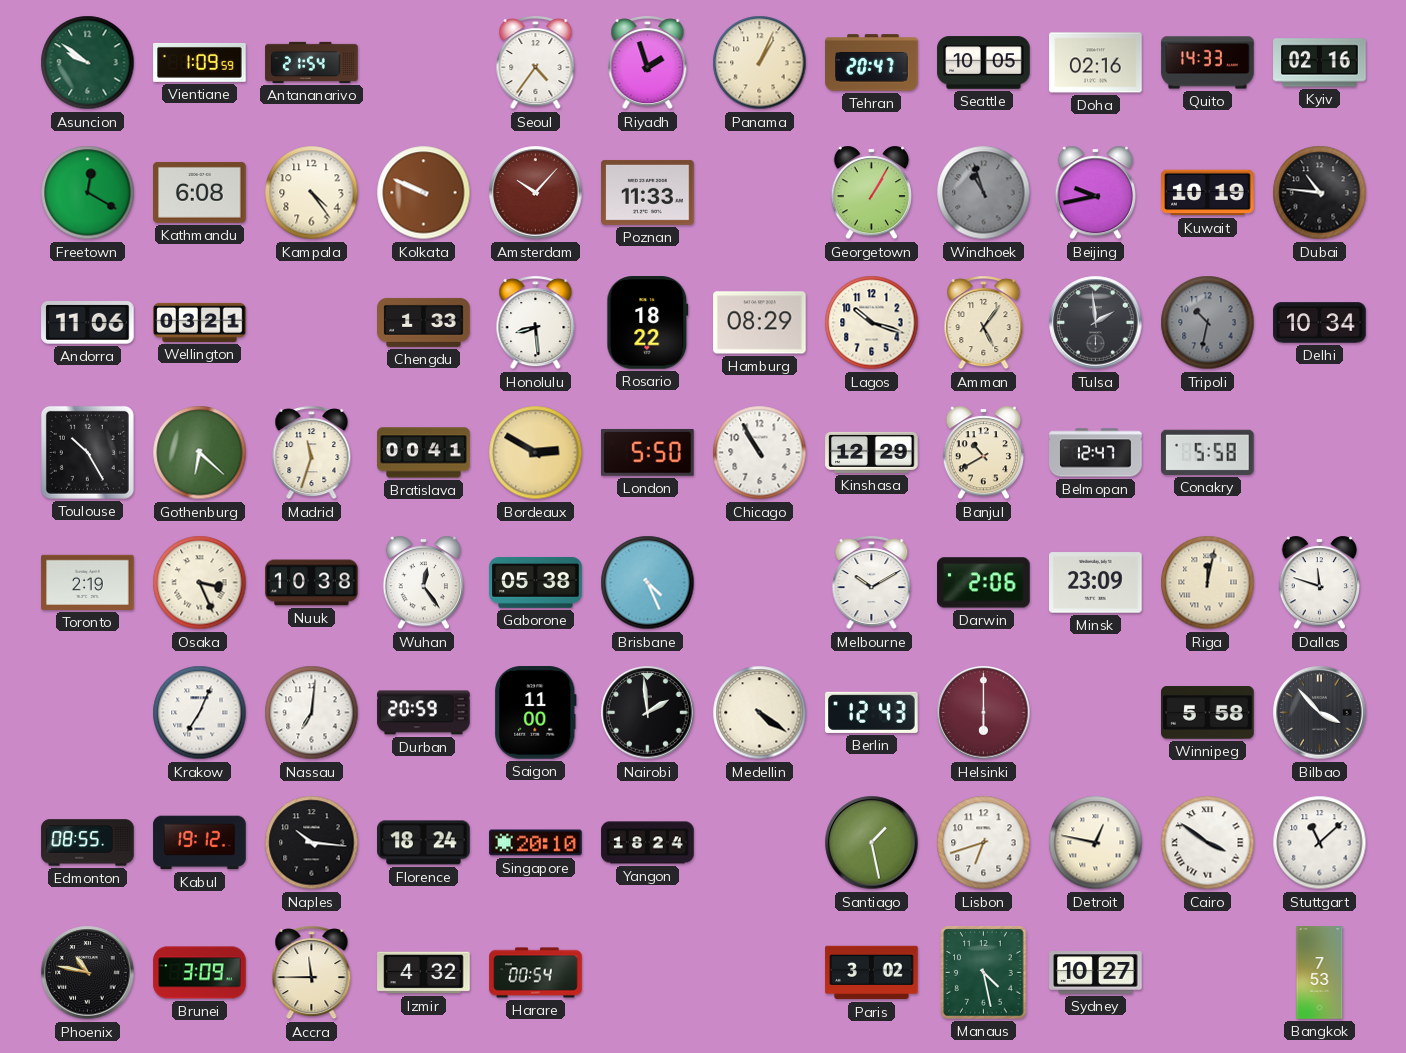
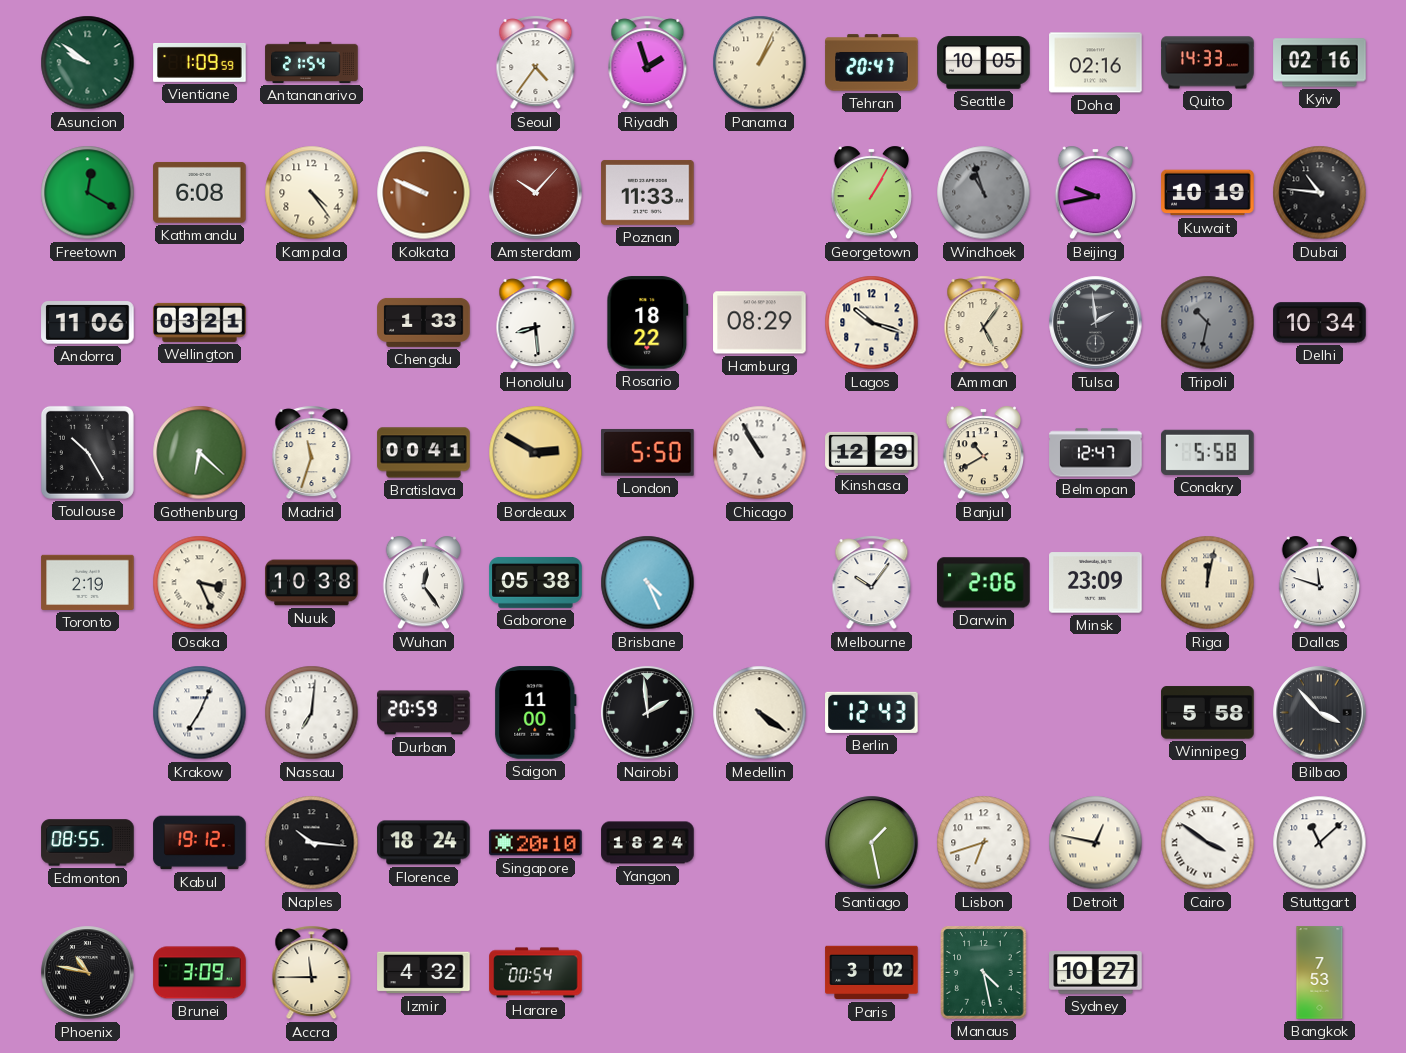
Melbourne: 10:10 -> 10:06
Helsinki: 6:00 -> none
